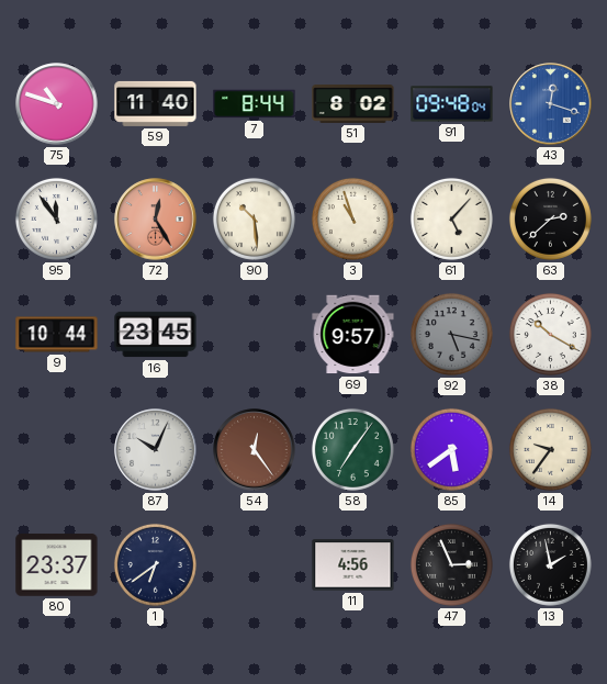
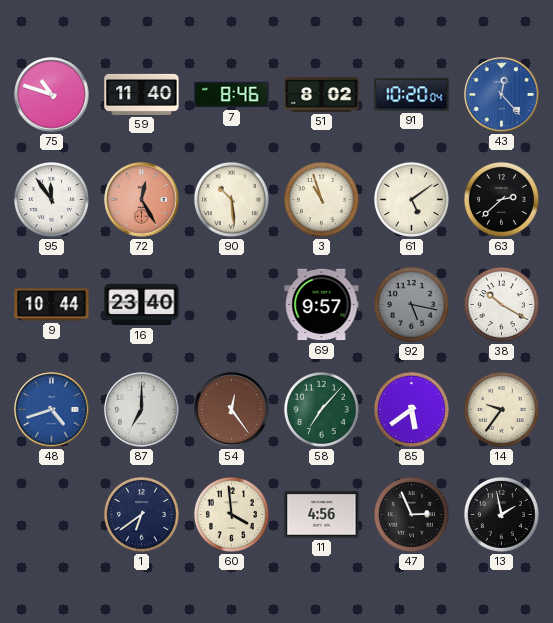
7: 8:44 -> 8:46
91: 09:48 -> 10:20
43: 12:18 -> 12:23
61: 5:07 -> 5:09
16: 23:45 -> 23:40
48: none -> 4:42
87: 10:04 -> 7:00
58: 7:06 -> 7:07
80: 23:37 -> none
60: none -> 3:59
